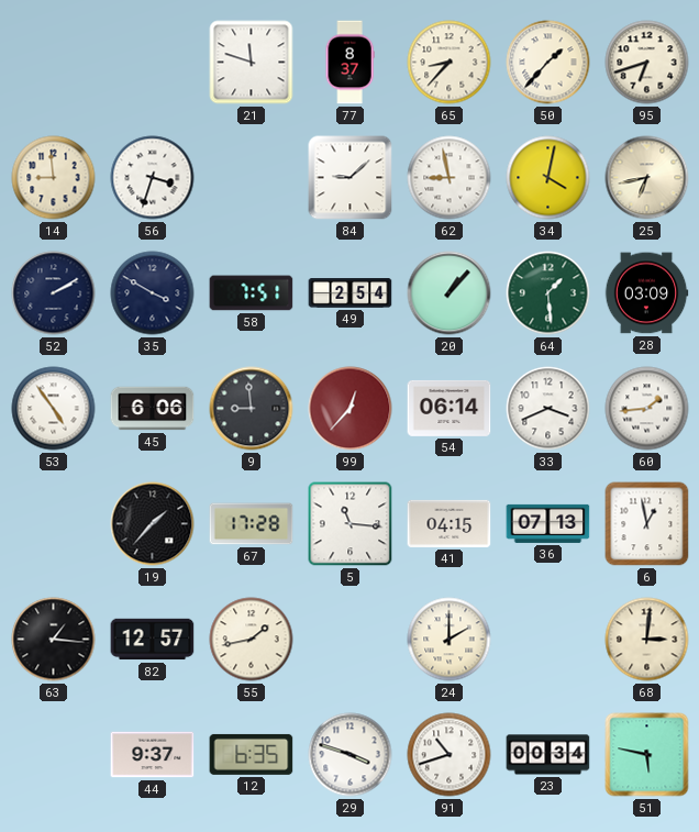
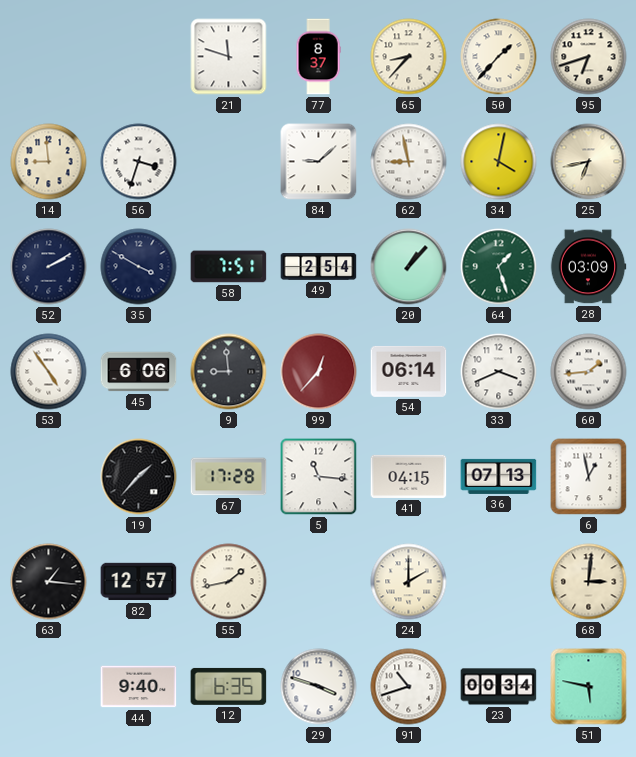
64: 1:29 -> 1:27
44: 9:37 -> 9:40
